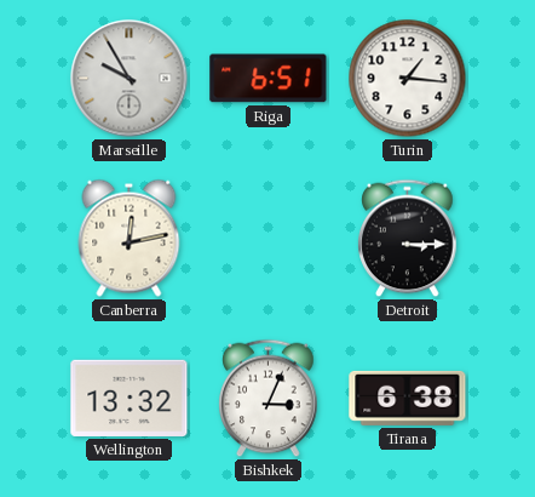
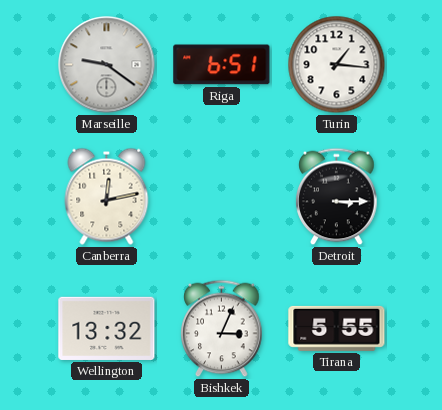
Marseille: 9:55 -> 9:21
Tirana: 6:38 -> 5:55
